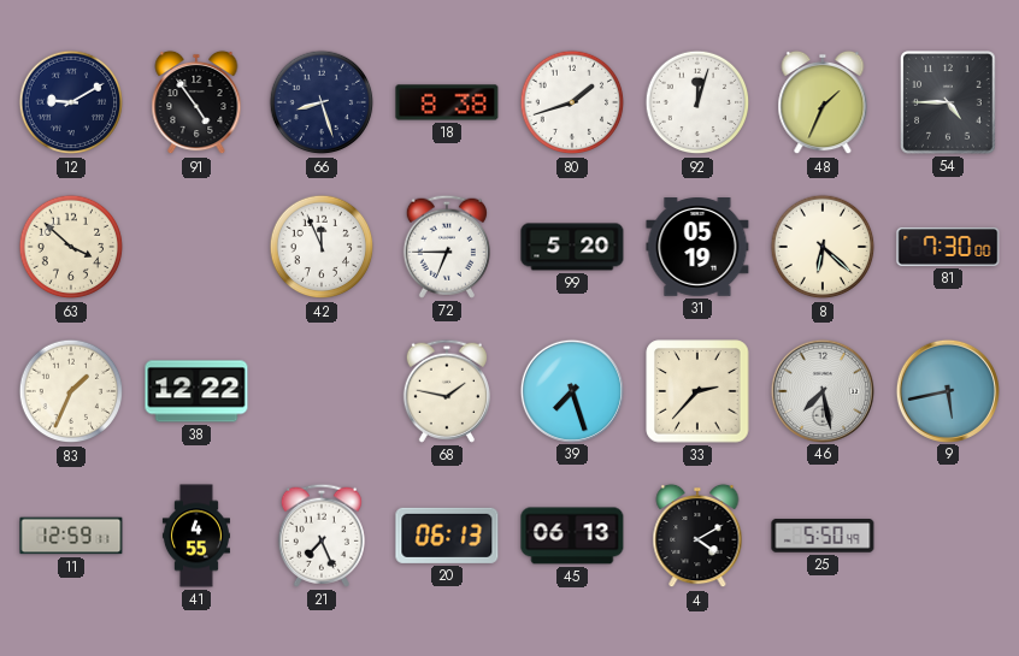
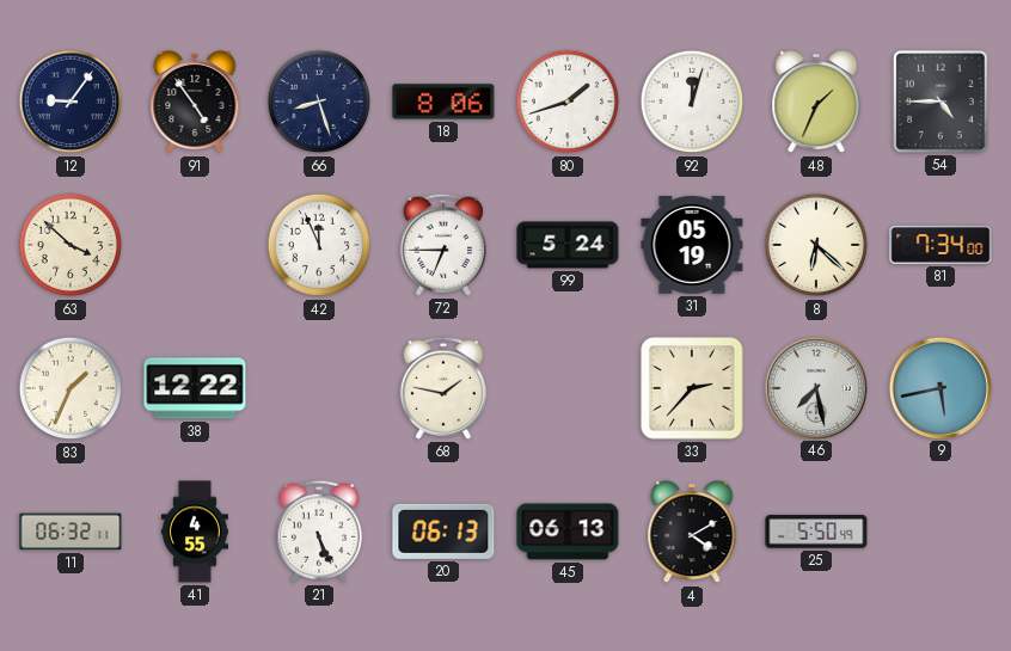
12: 9:10 -> 9:06
18: 8:38 -> 8:06
99: 5:20 -> 5:24
81: 7:30 -> 7:34
39: 7:27 -> none
11: 12:59 -> 06:32
21: 7:26 -> 5:26
